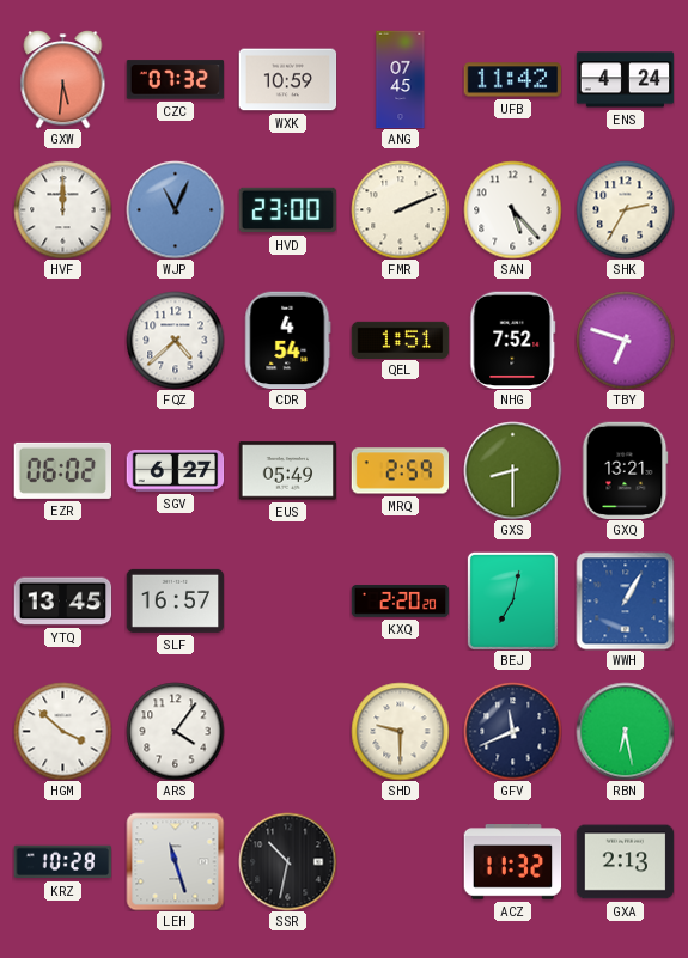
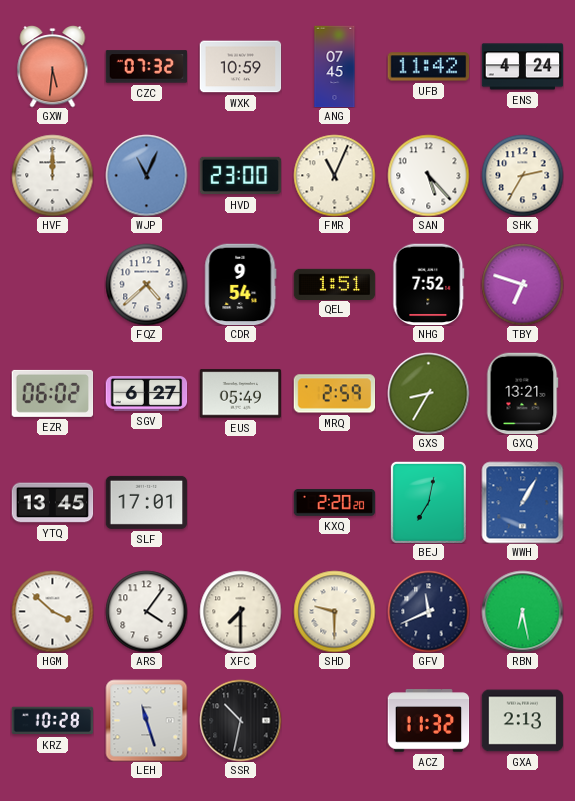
FMR: 2:11 -> 11:04
CDR: 4:54 -> 9:54
GXS: 8:30 -> 8:35
SLF: 16:57 -> 17:01
XFC: none -> 7:30
